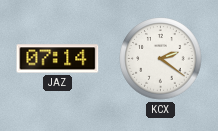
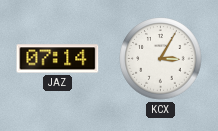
KCX: 2:21 -> 3:05
